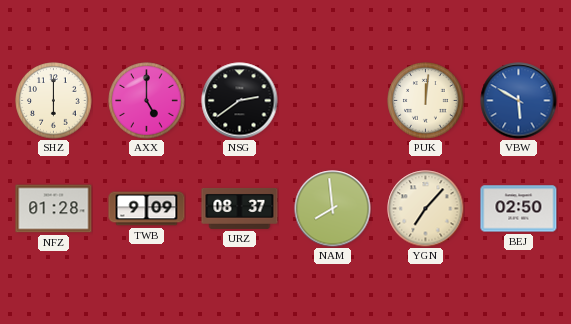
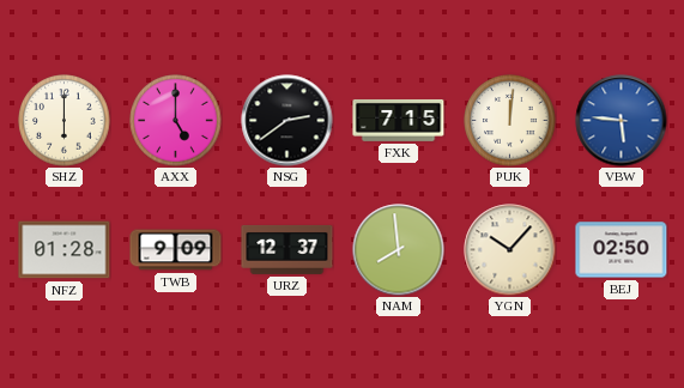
FXK: none -> 7:15
VBW: 5:50 -> 5:46
URZ: 08:37 -> 12:37
YGN: 7:07 -> 10:07
